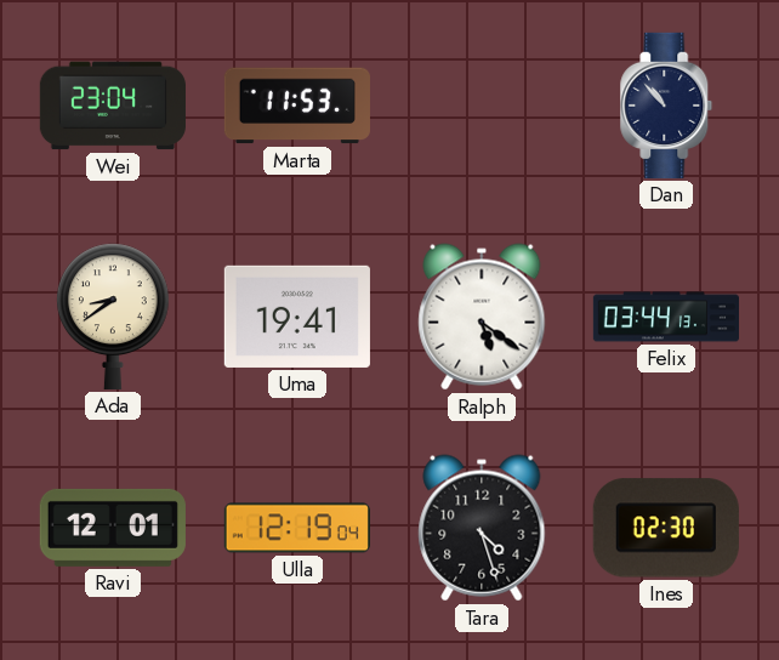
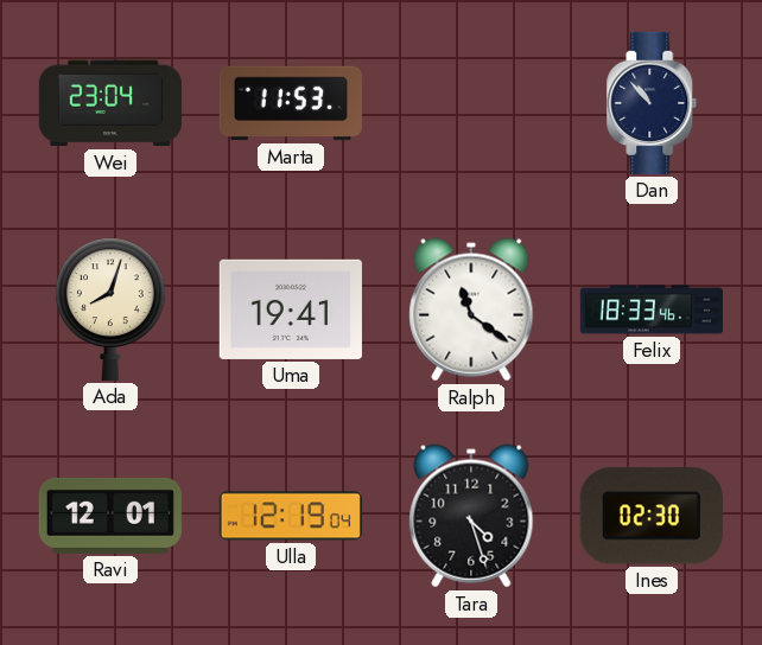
Ada: 8:39 -> 8:03
Ralph: 5:21 -> 11:21
Felix: 03:44 -> 18:33
